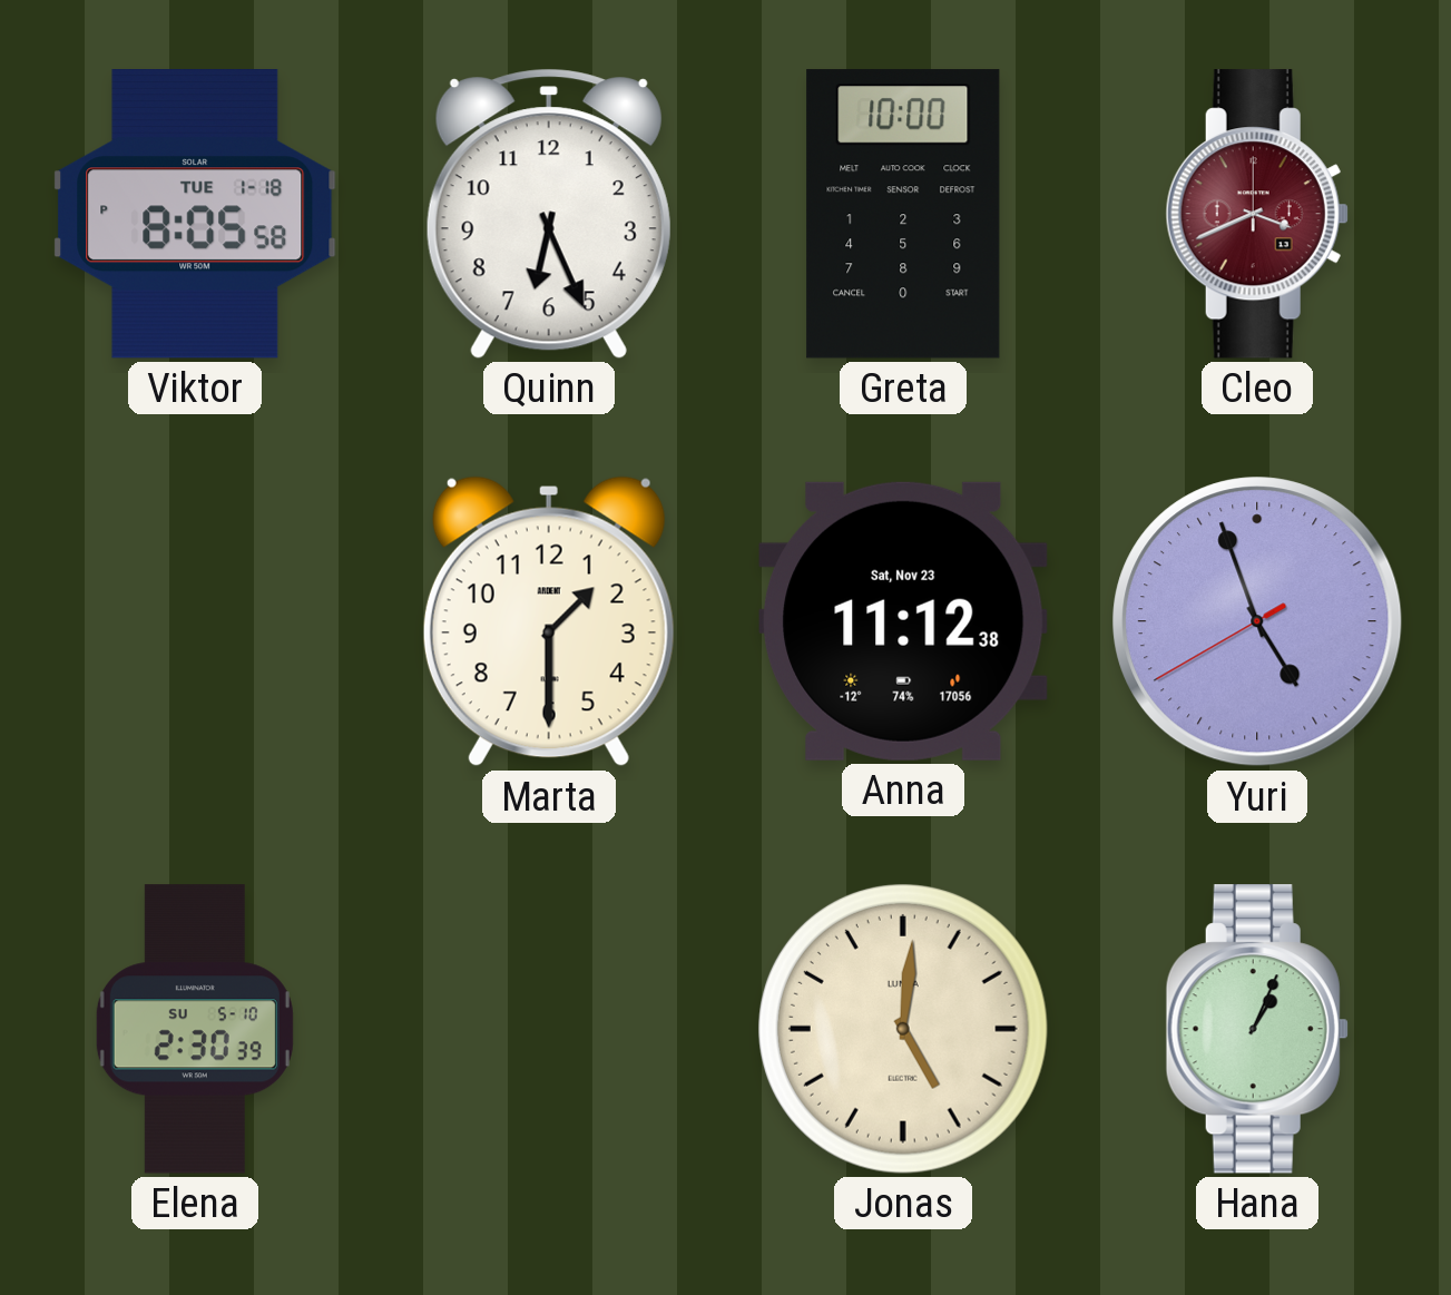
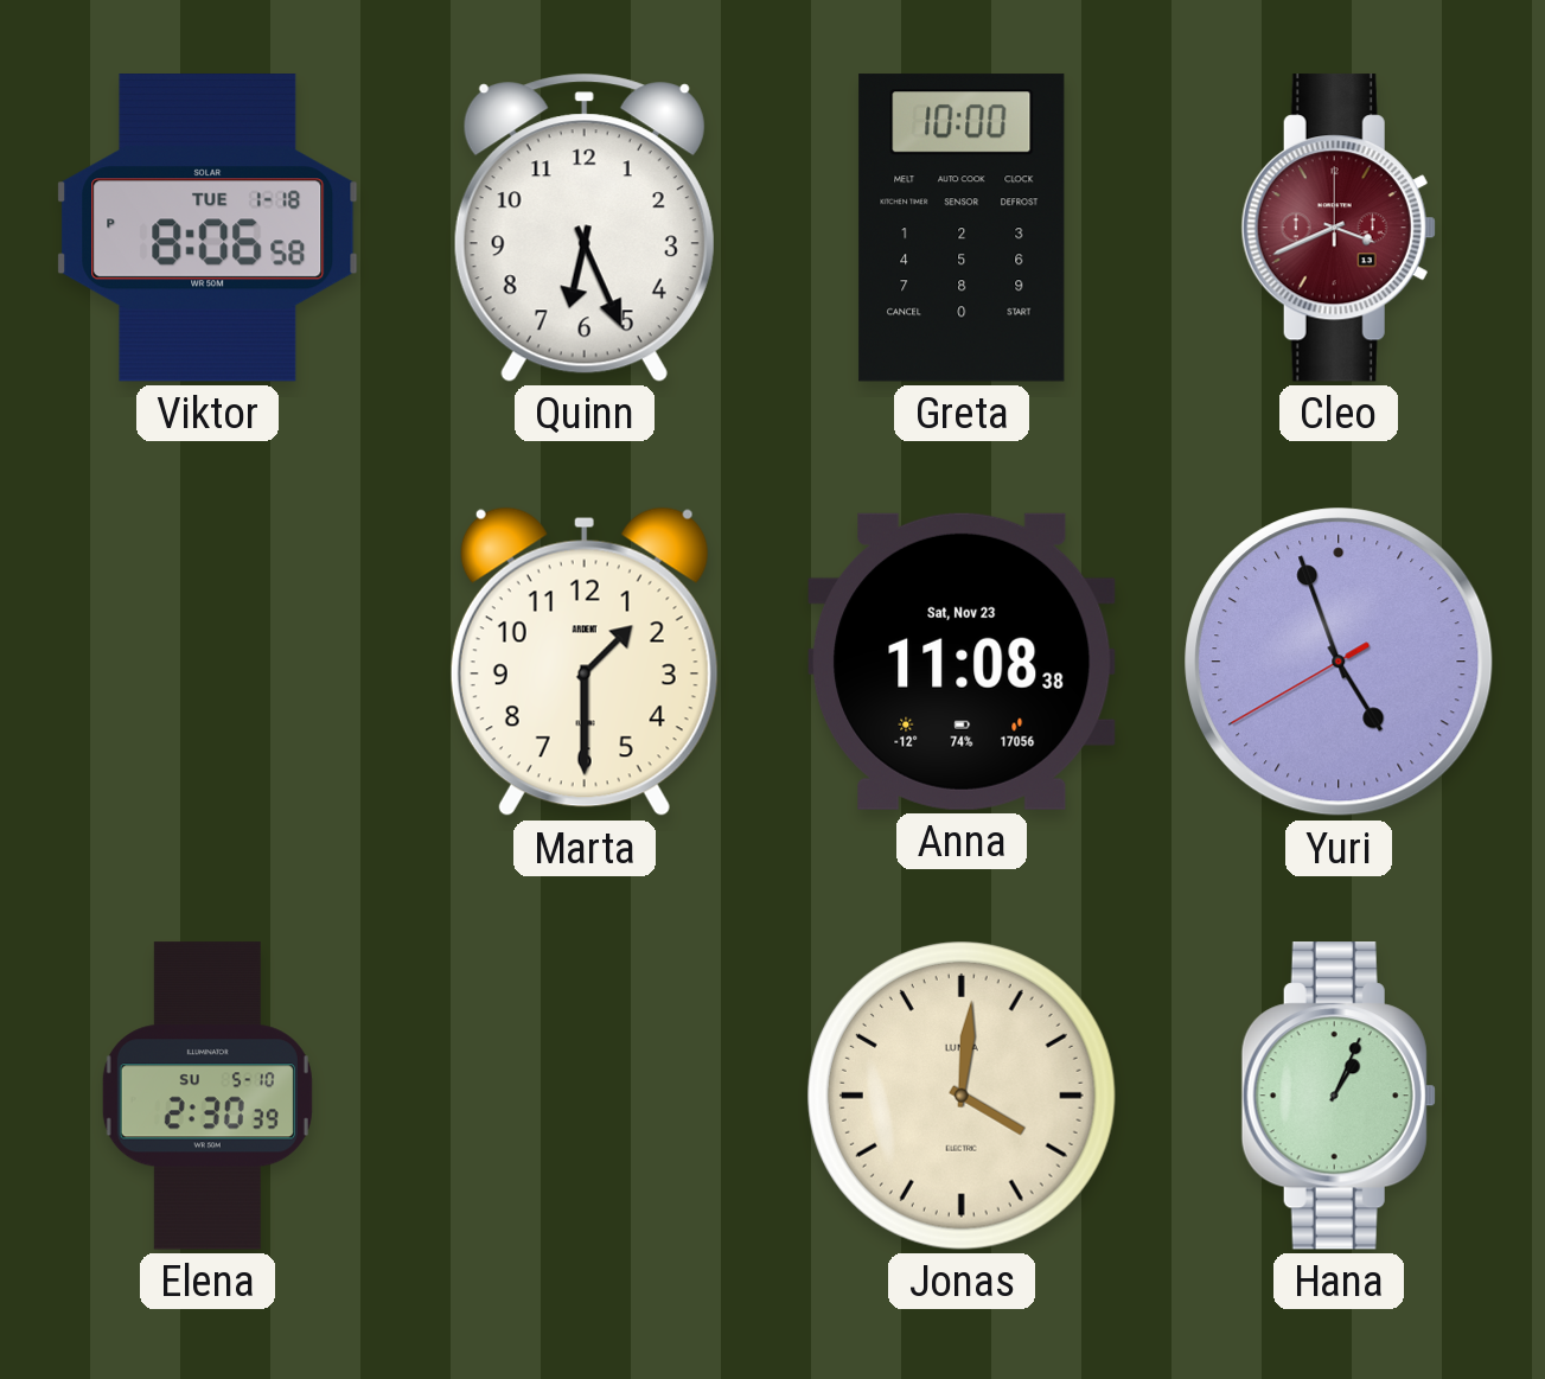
Viktor: 8:05 -> 8:06
Anna: 11:12 -> 11:08
Jonas: 5:01 -> 4:01
